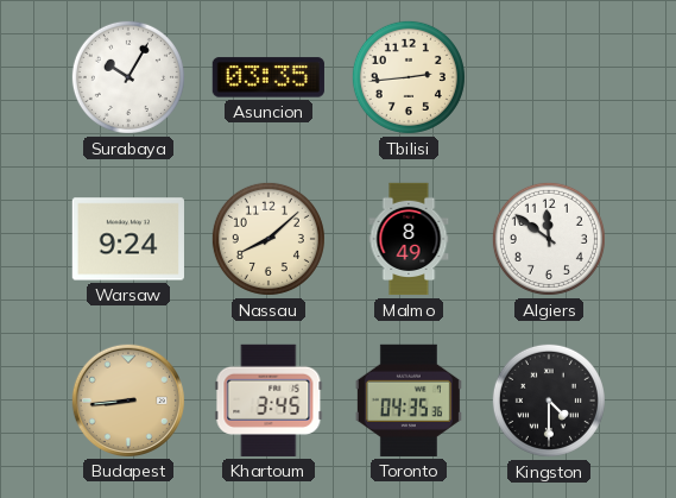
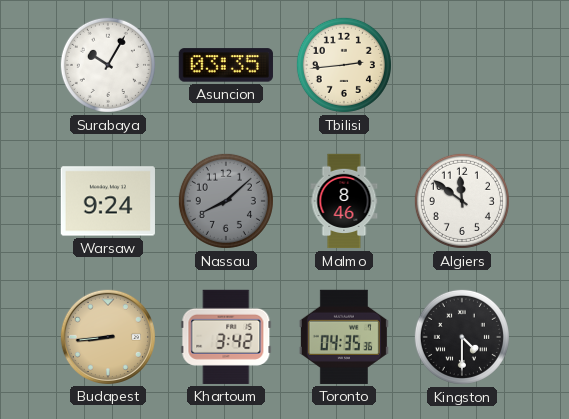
Nassau dial: cream -> grey
Malmo: 8:49 -> 8:46
Khartoum: 3:45 -> 3:42
